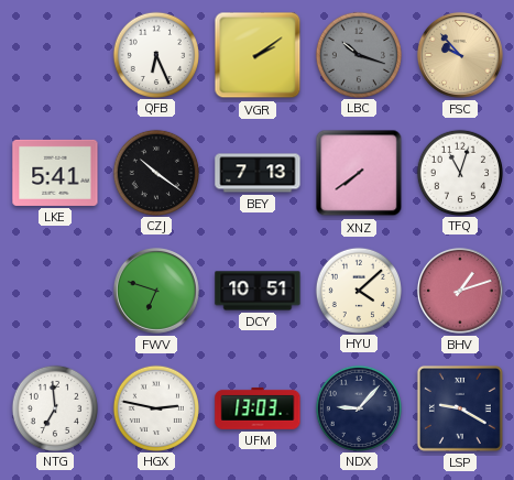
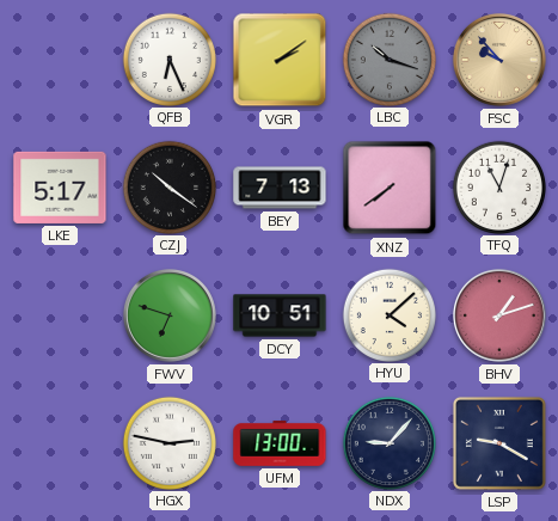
LKE: 5:41 -> 5:17
NTG: 6:59 -> none
UFM: 13:03 -> 13:00
